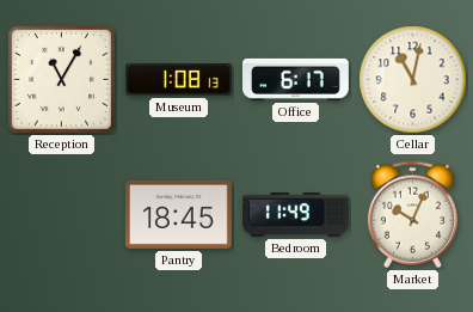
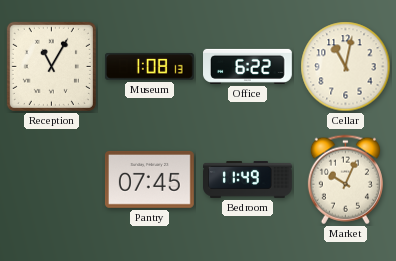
Office: 6:17 -> 6:22
Pantry: 18:45 -> 07:45
